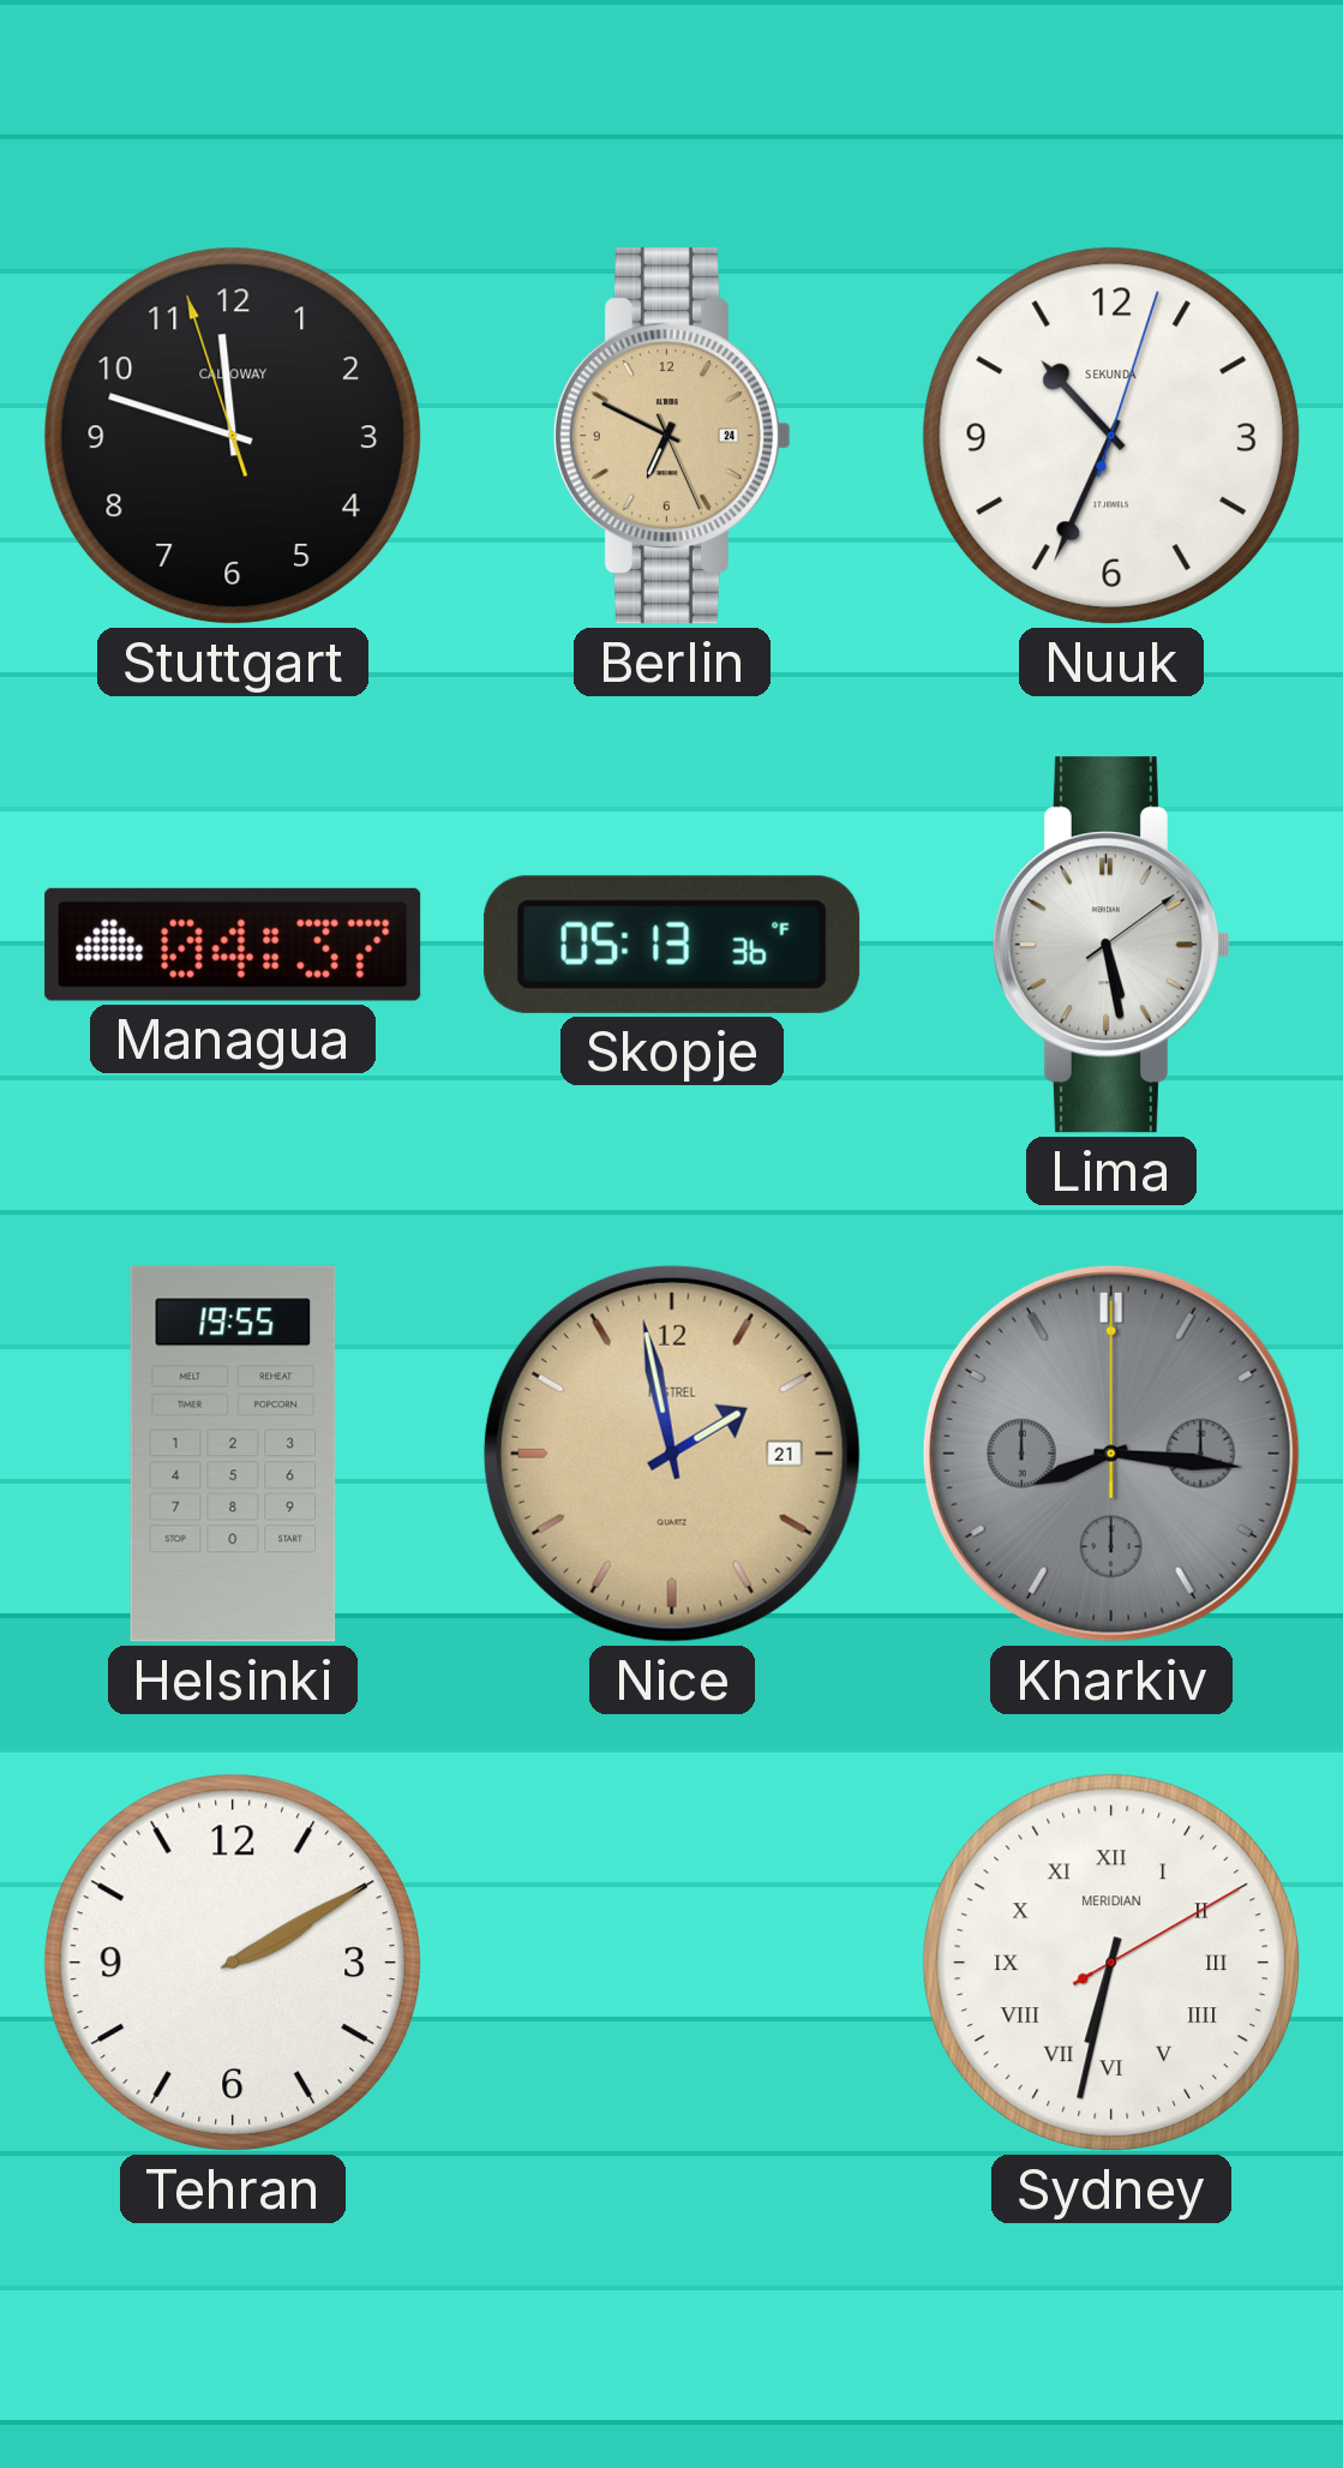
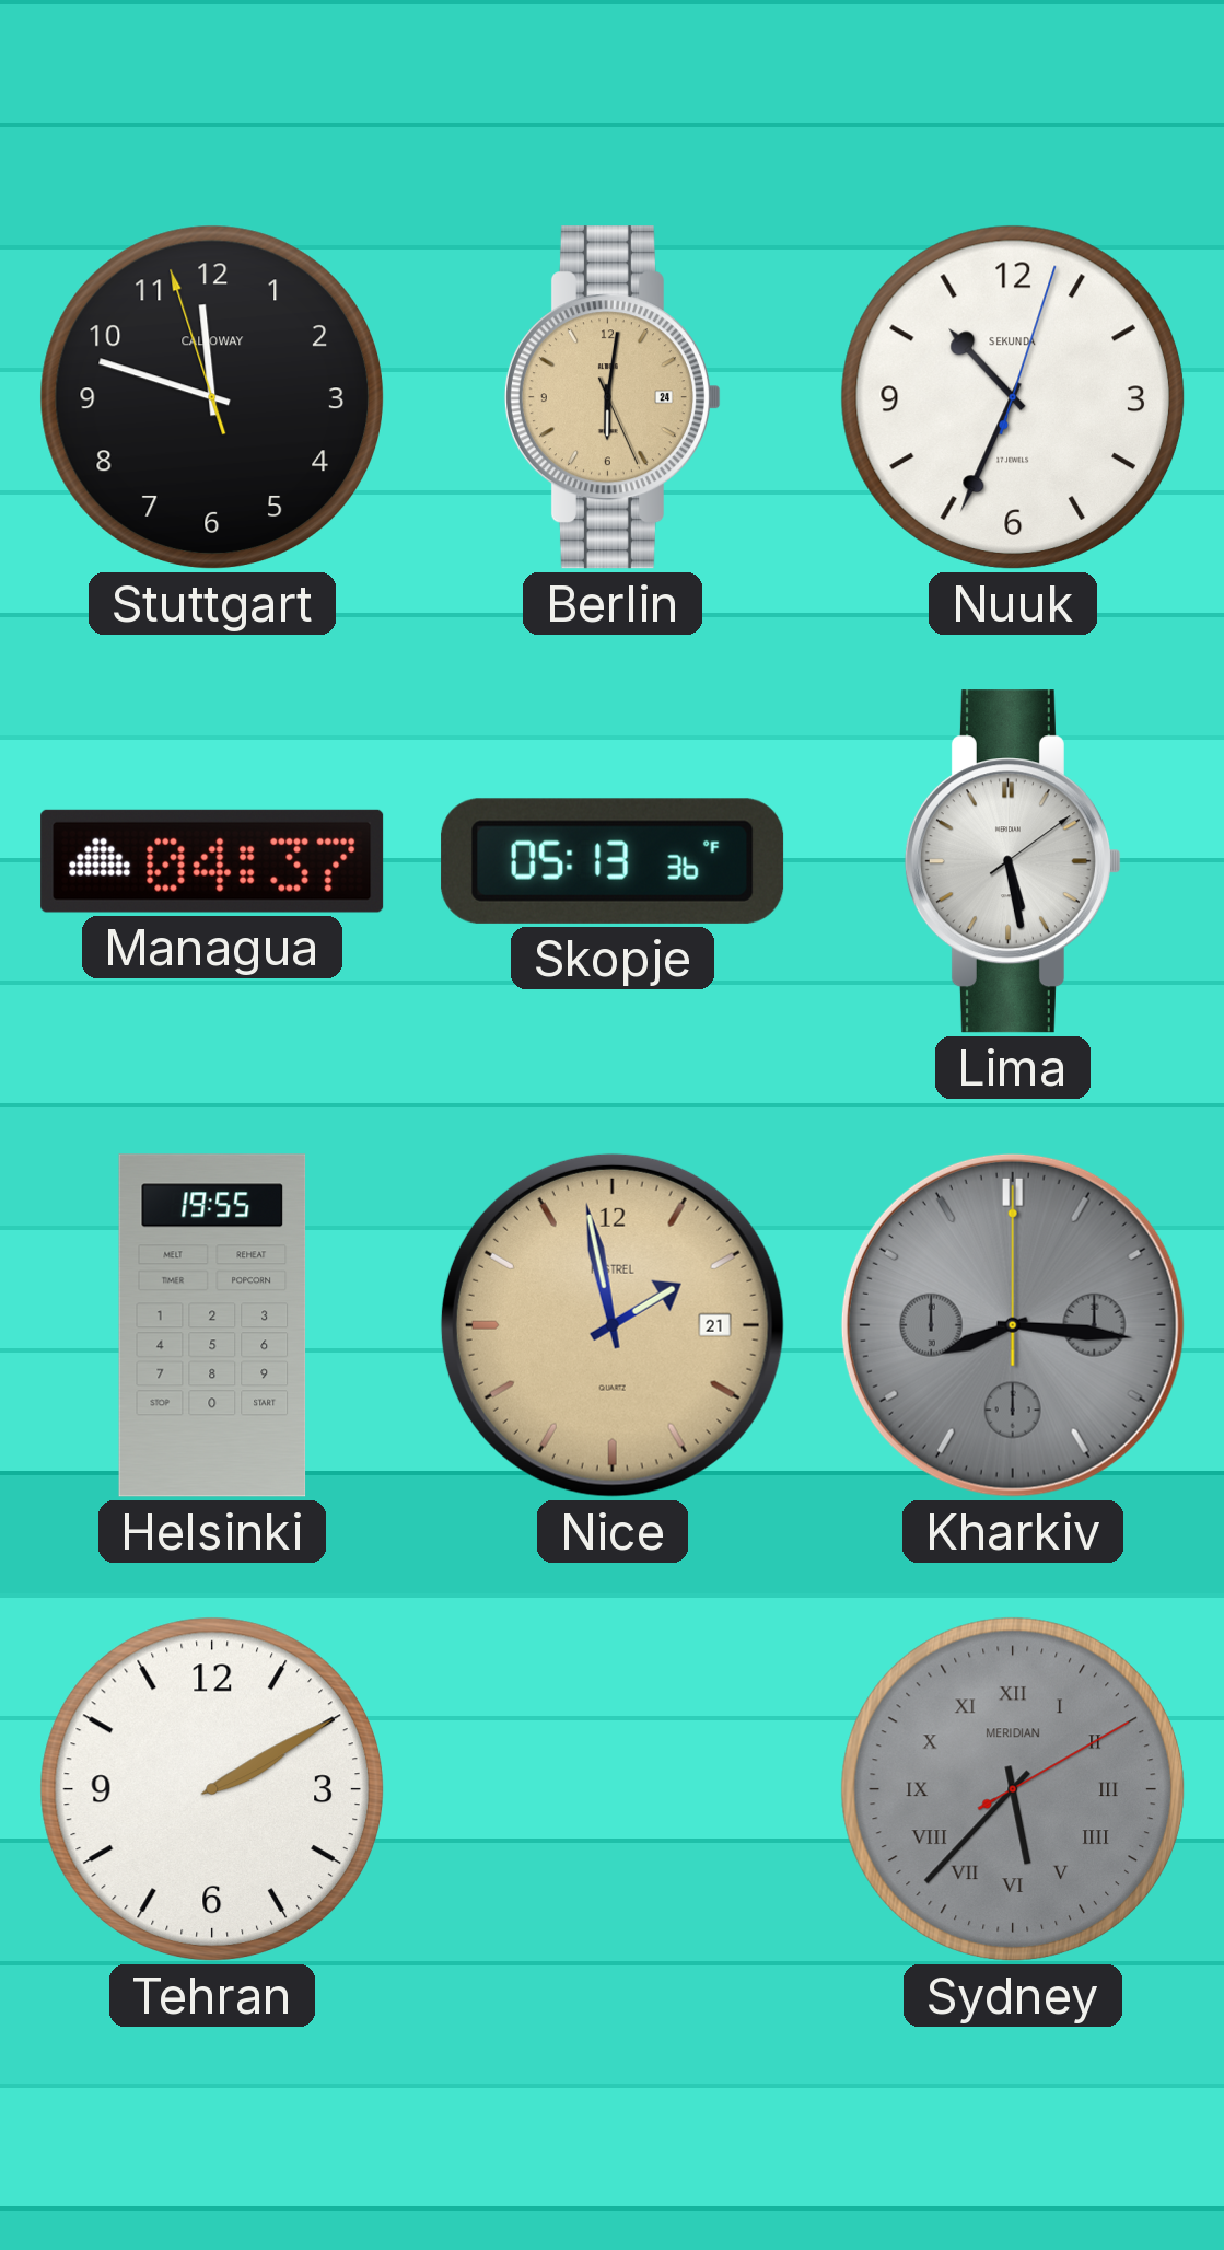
Berlin: 6:49 -> 6:01
Sydney: 6:32 -> 5:37
Sydney dial: white -> grey
